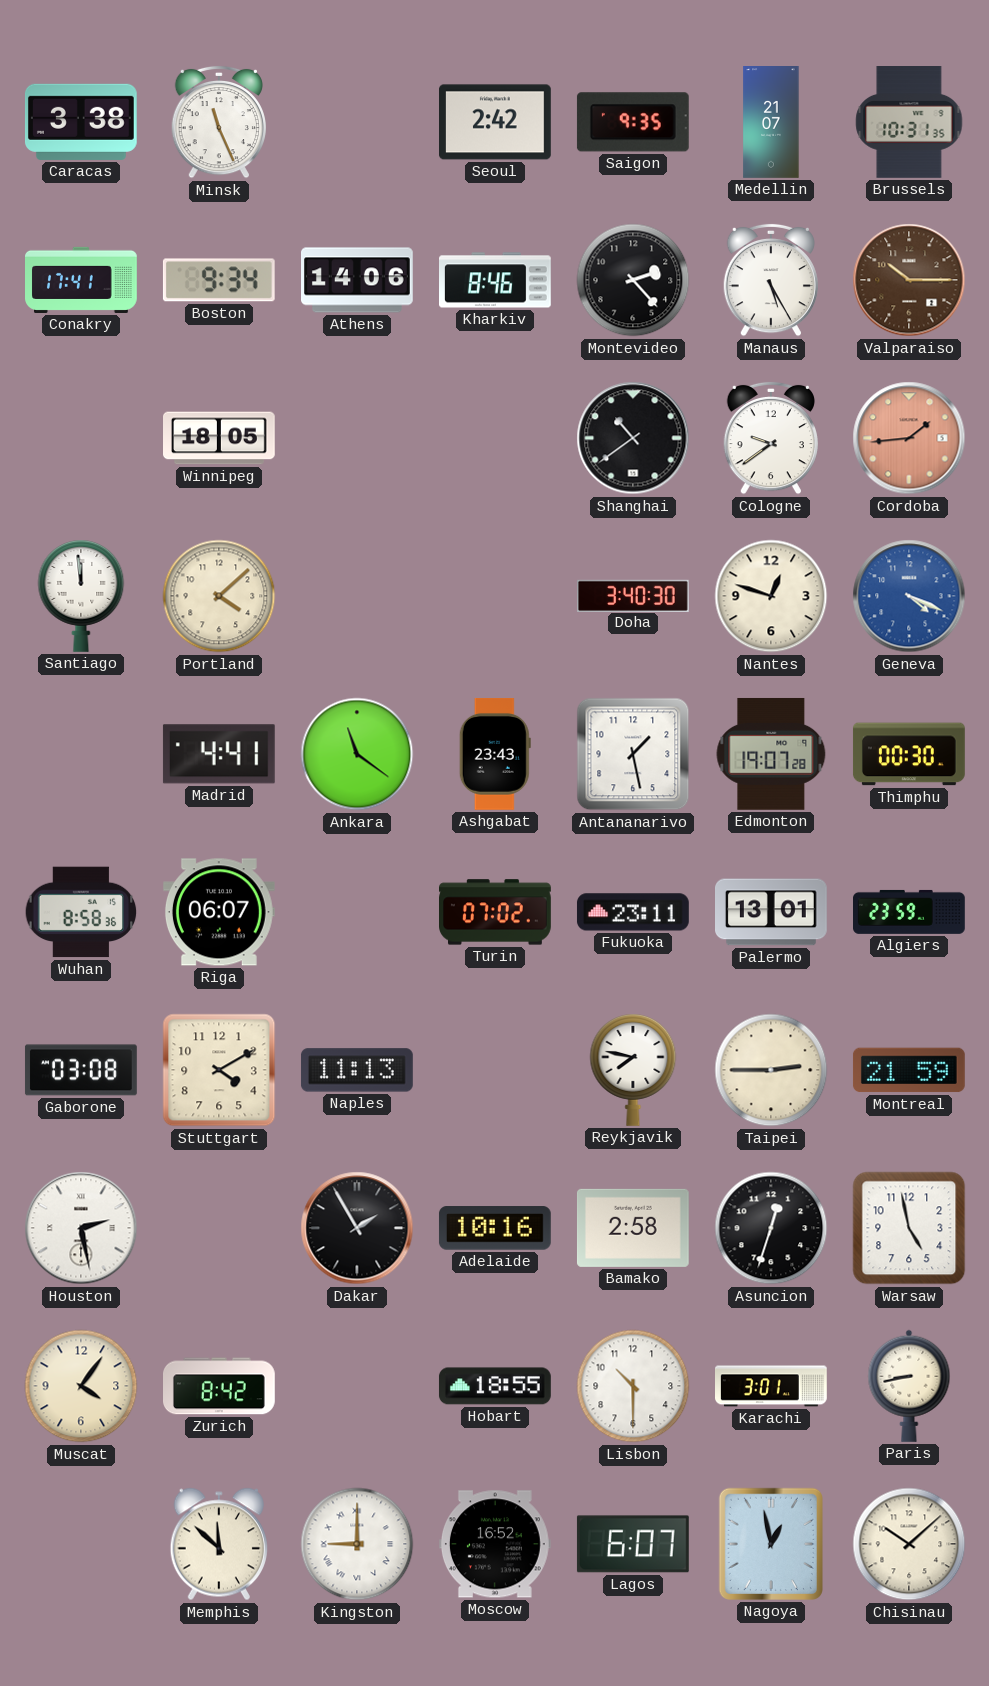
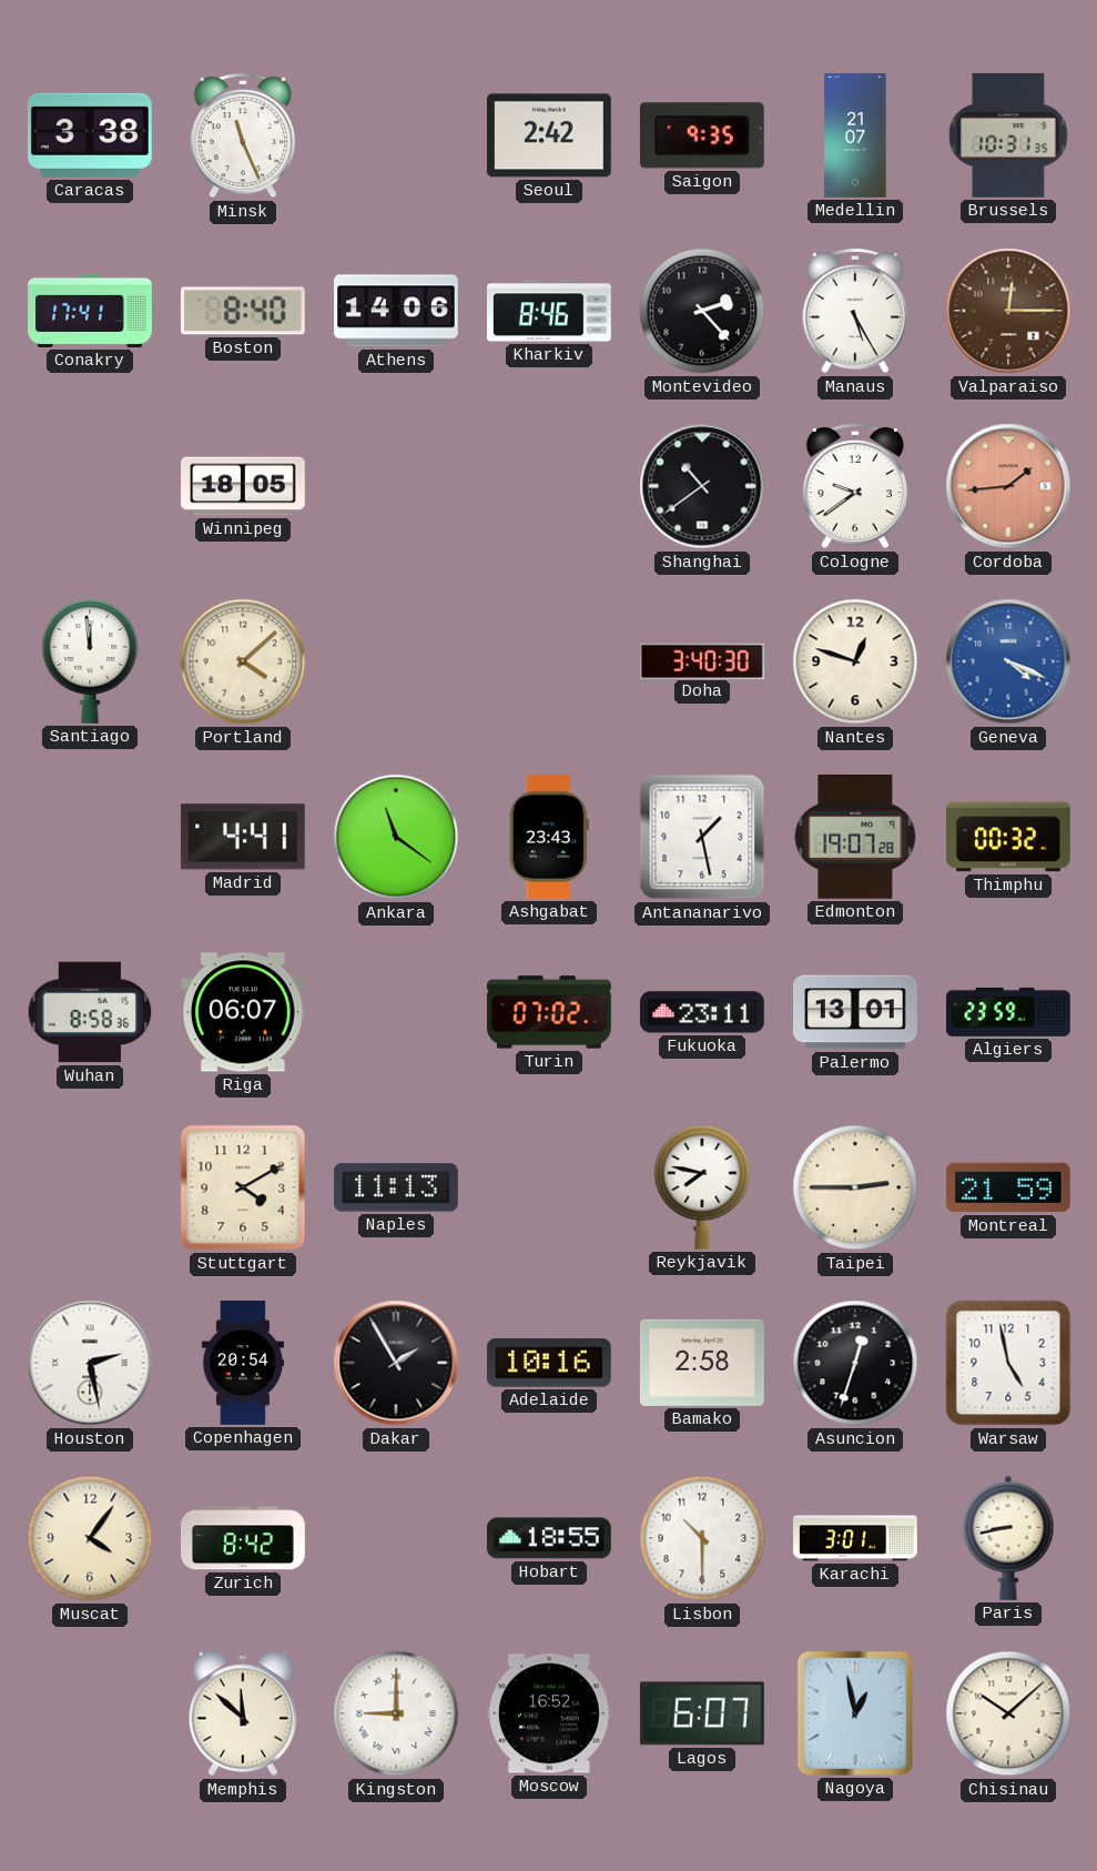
Boston: 9:34 -> 8:40
Valparaiso: 10:15 -> 12:15
Thimphu: 00:30 -> 00:32
Gaborone: 03:08 -> none
Copenhagen: none -> 20:54
